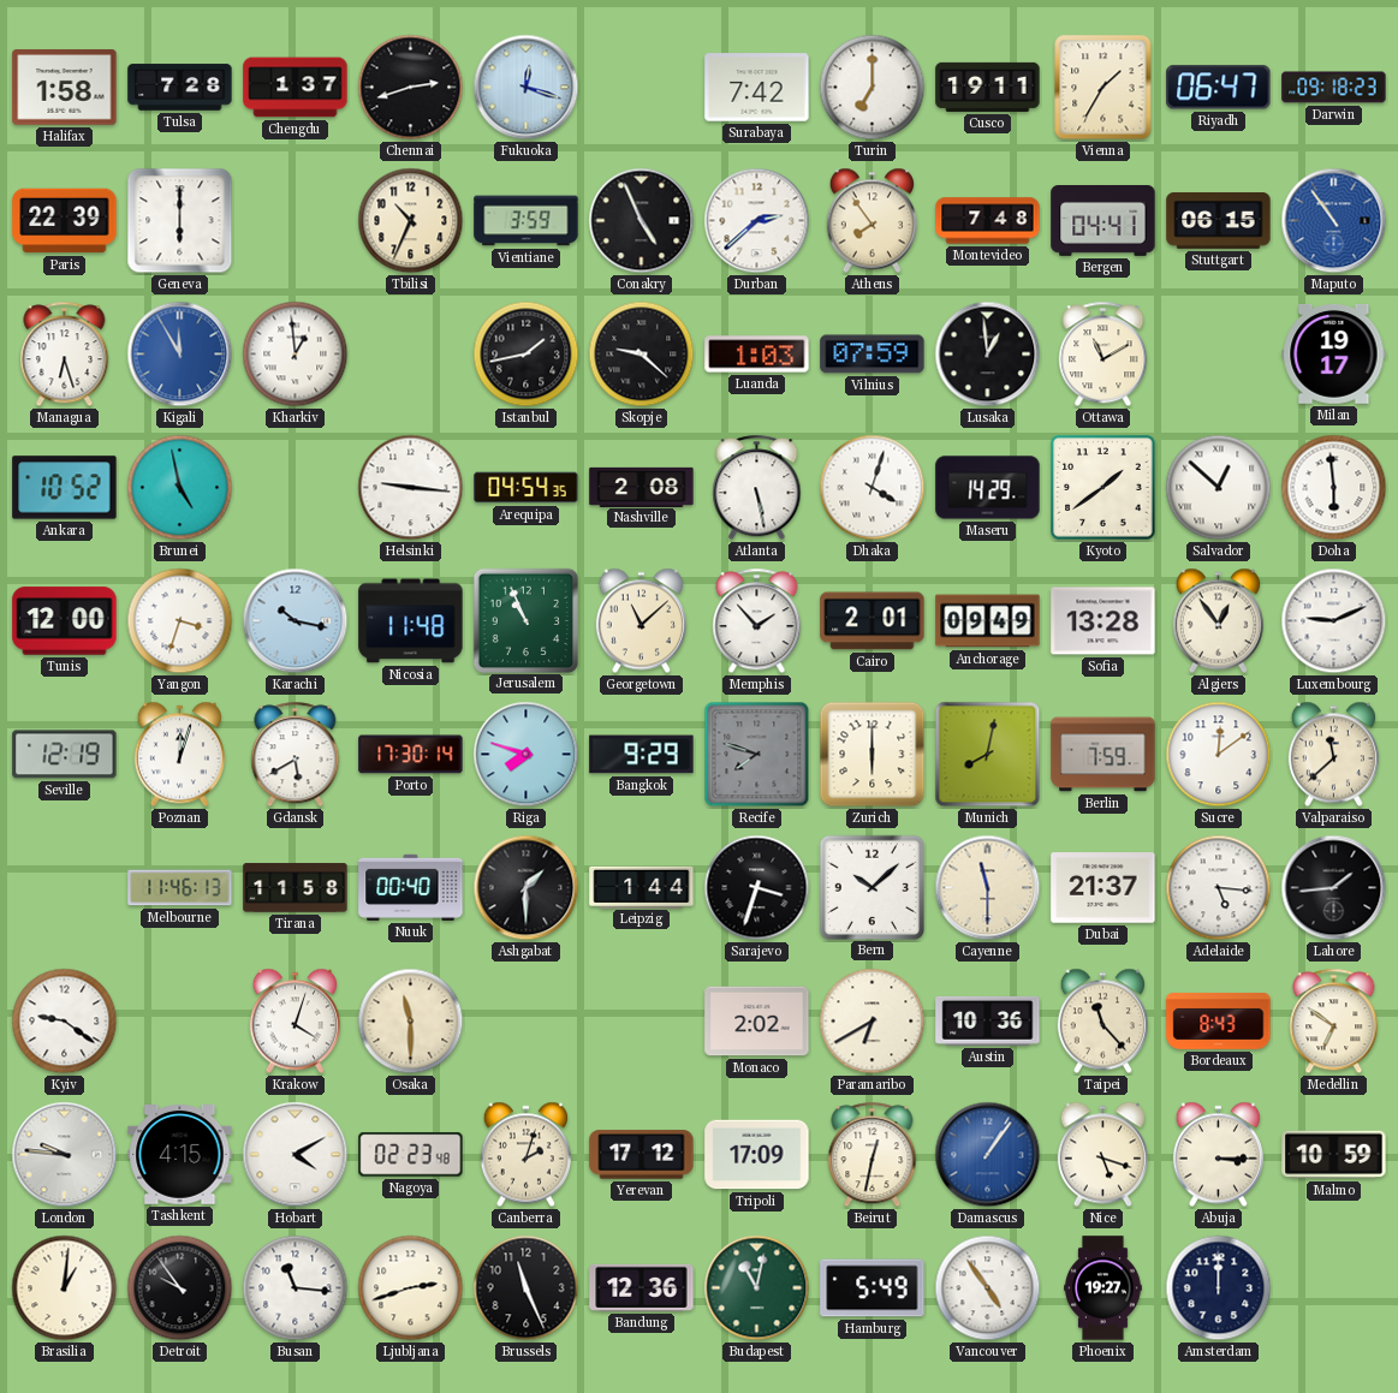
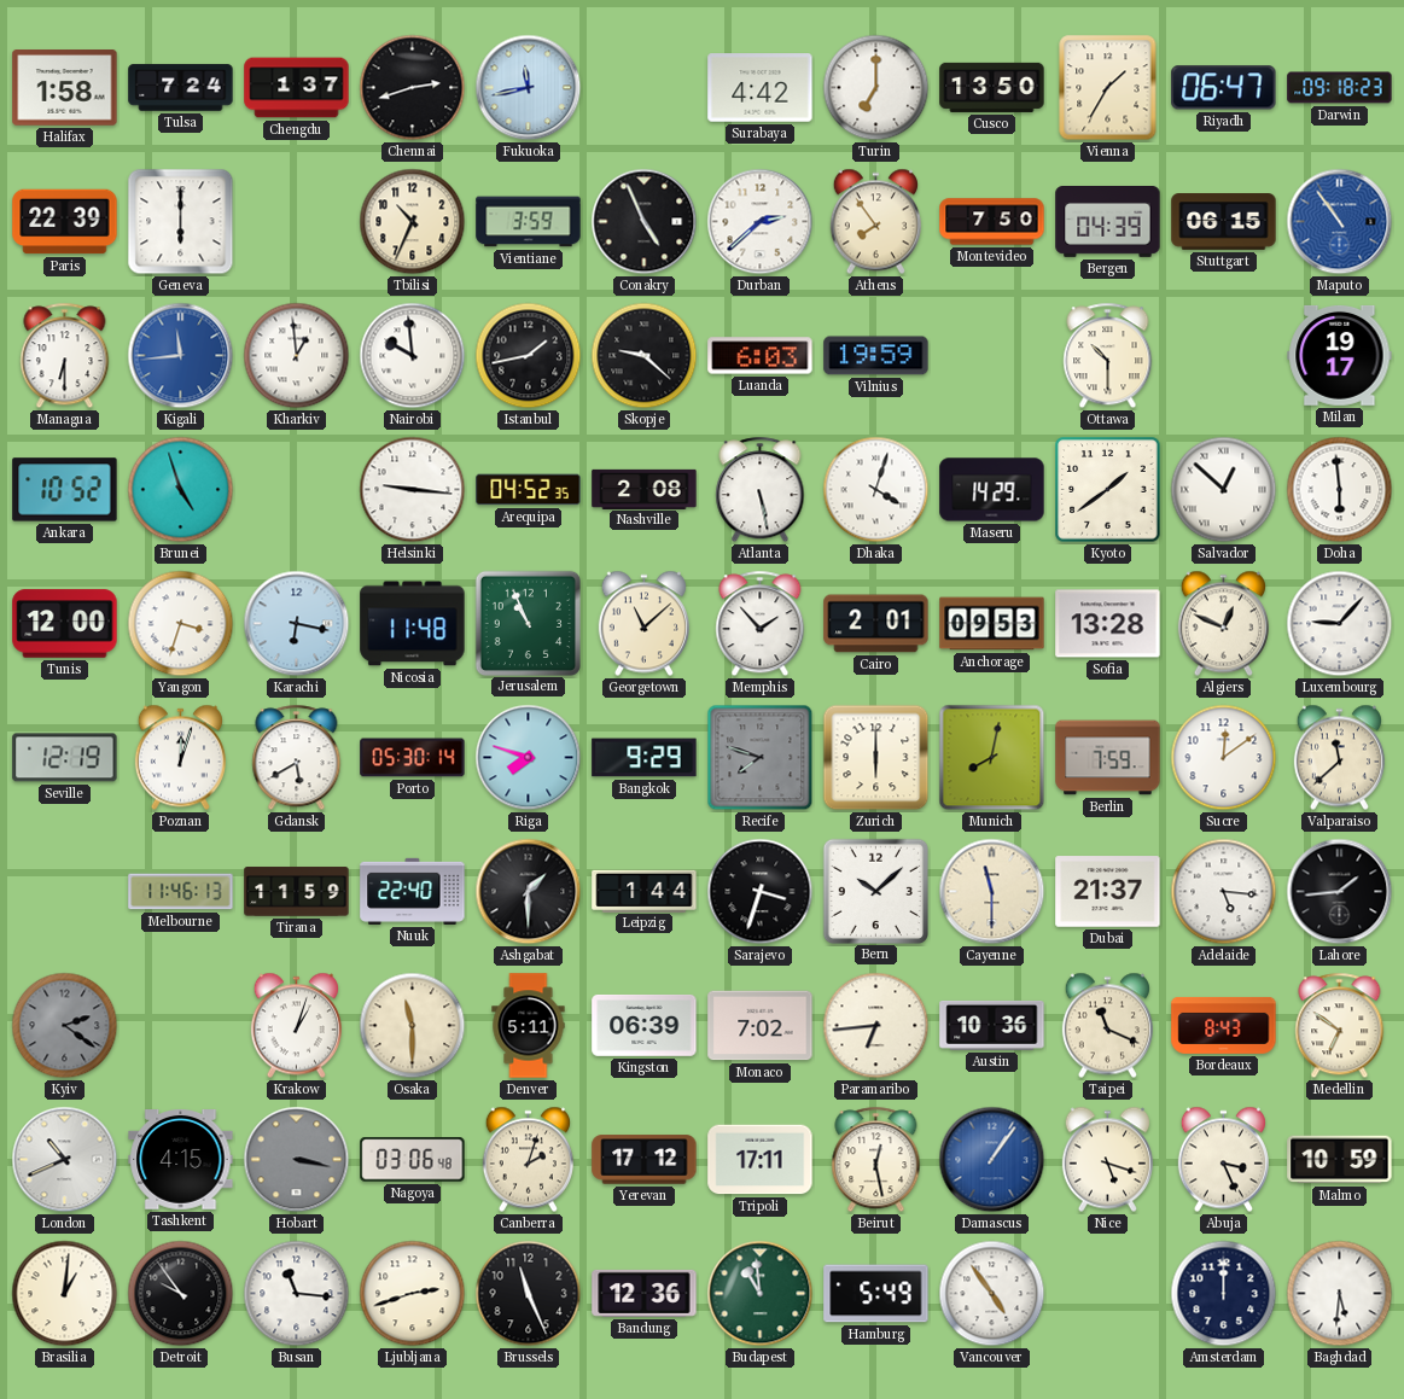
Tulsa: 7:28 -> 7:24
Fukuoka: 12:18 -> 11:43
Surabaya: 7:42 -> 4:42
Cusco: 19:11 -> 13:50
Montevideo: 7:48 -> 7:50
Bergen: 04:41 -> 04:39
Managua: 6:27 -> 6:30
Kigali: 11:55 -> 11:44
Nairobi: none -> 9:59
Luanda: 1:03 -> 6:03
Vilnius: 07:59 -> 19:59
Lusaka: 12:59 -> none
Ottawa: 11:10 -> 10:30
Brunei: 4:58 -> 4:57
Arequipa: 04:54 -> 04:52
Karachi: 10:17 -> 6:17
Anchorage: 09:49 -> 09:53
Algiers: 12:54 -> 12:49
Luxembourg: 9:11 -> 9:07
Porto: 17:30 -> 05:30
Tirana: 11:58 -> 11:59
Nuuk: 00:40 -> 22:40
Kyiv: 9:21 -> 2:21
Kyiv dial: white -> grey
Krakow: 4:03 -> 1:03
Denver: none -> 5:11
Kingston: none -> 06:39
Monaco: 2:02 -> 7:02
Paramaribo: 6:40 -> 6:44
Taipei: 11:23 -> 11:19
London: 9:46 -> 10:41
Hobart: 4:10 -> 3:17
Hobart dial: white -> grey
Nagoya: 02:23 -> 03:06
Tripoli: 17:09 -> 17:11
Beirut: 12:32 -> 12:28
Abuja: 3:15 -> 3:26
Budapest: 11:02 -> 10:59
Phoenix: 19:27 -> none
Baghdad: none -> 5:31
